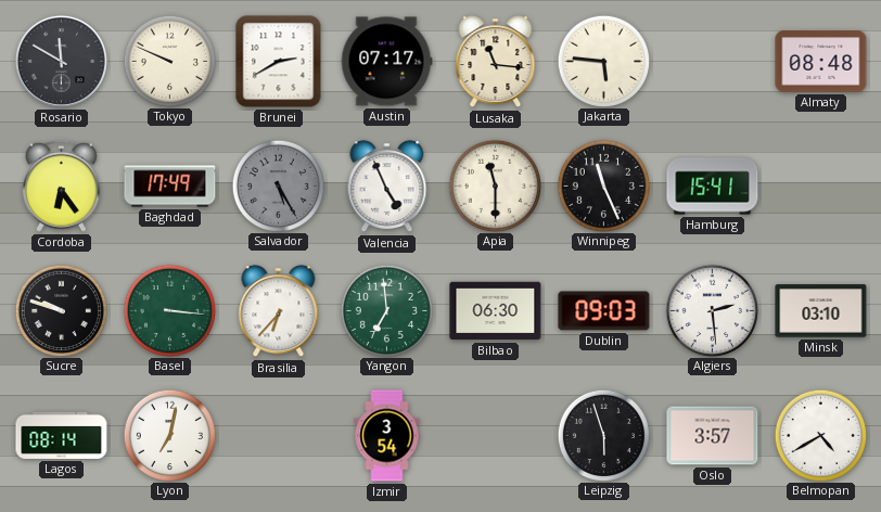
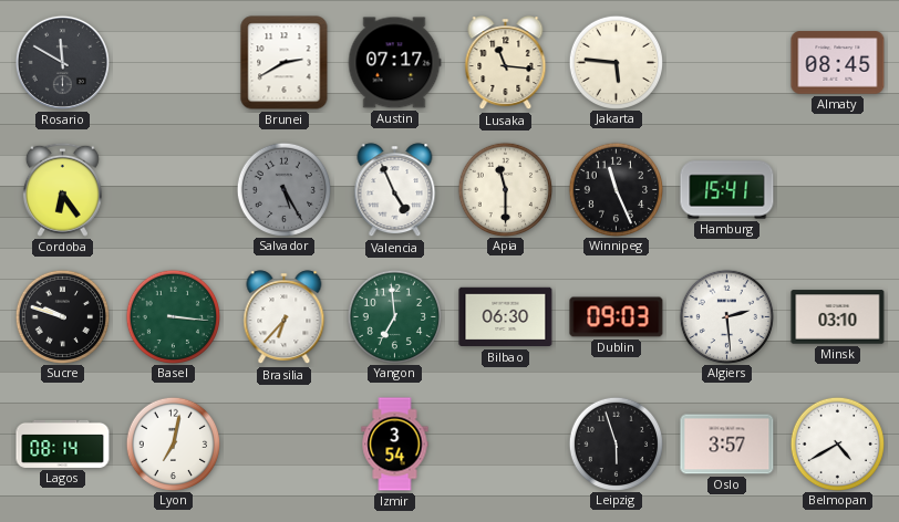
Tokyo: 9:49 -> none
Almaty: 08:48 -> 08:45
Baghdad: 17:49 -> none
